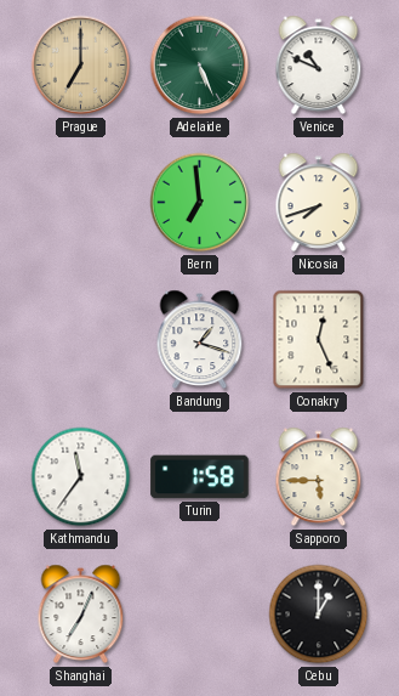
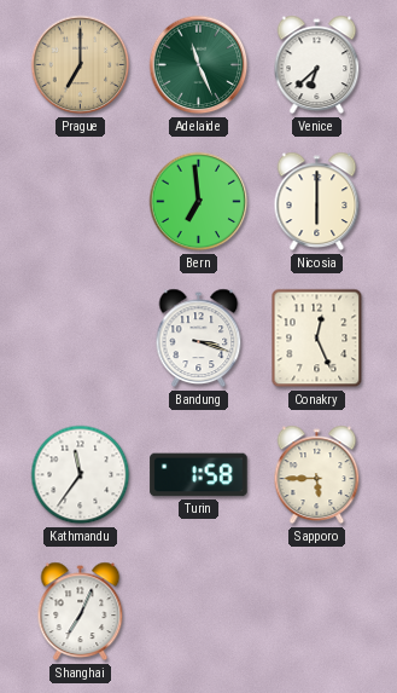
Adelaide: 5:26 -> 11:26
Venice: 10:49 -> 6:38
Nicosia: 7:42 -> 6:00
Bandung: 1:18 -> 3:18
Cebu: 1:00 -> none
